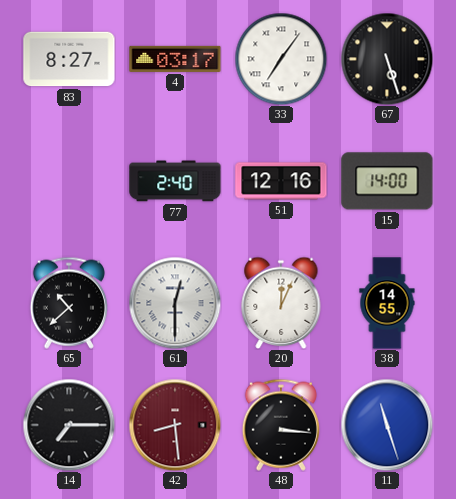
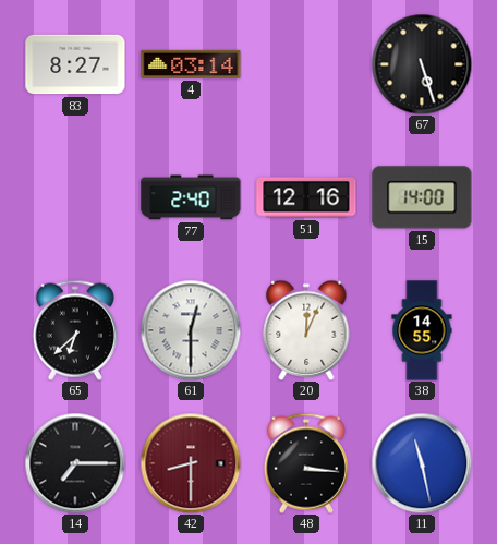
4: 03:17 -> 03:14
33: 7:06 -> none
65: 10:38 -> 6:38
42: 8:29 -> 8:30
11: 11:27 -> 11:28
